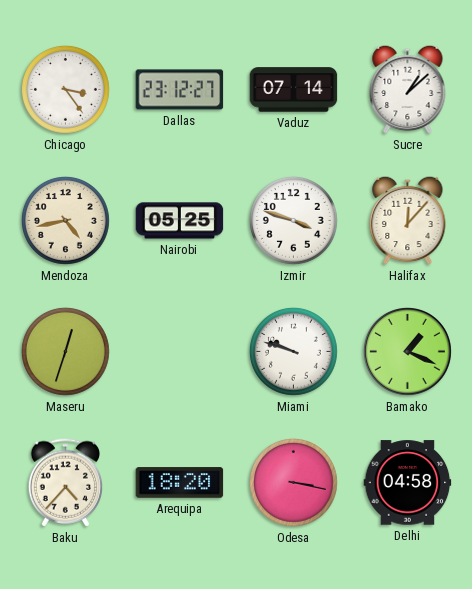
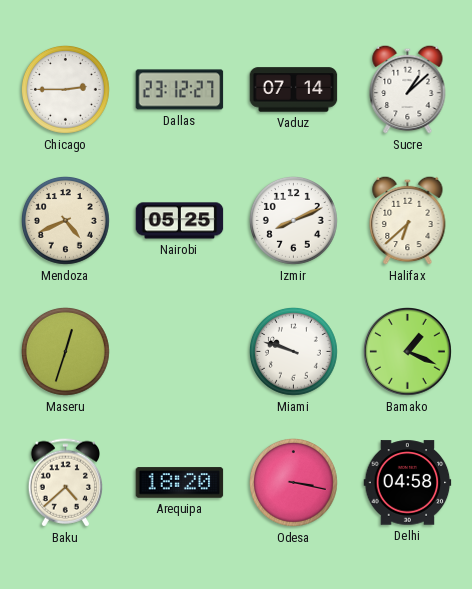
Chicago: 3:24 -> 2:45
Mendoza: 4:43 -> 4:41
Izmir: 3:48 -> 8:11
Halifax: 12:07 -> 6:38
Baku: 4:37 -> 4:38
